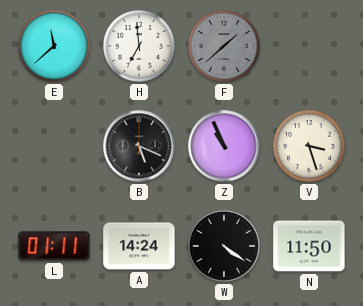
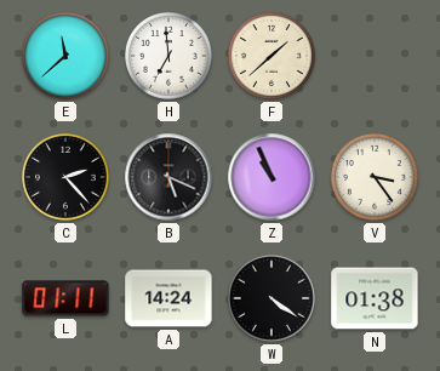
F dial: grey -> cream
C: none -> 2:23
V: 3:27 -> 3:24
N: 11:50 -> 01:38
